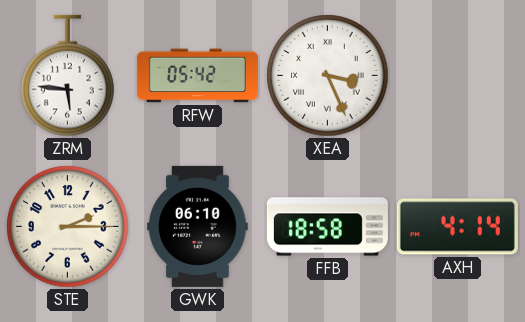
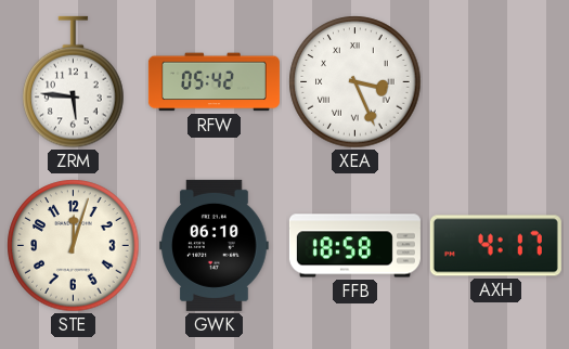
STE: 2:15 -> 12:03
AXH: 4:14 -> 4:17
